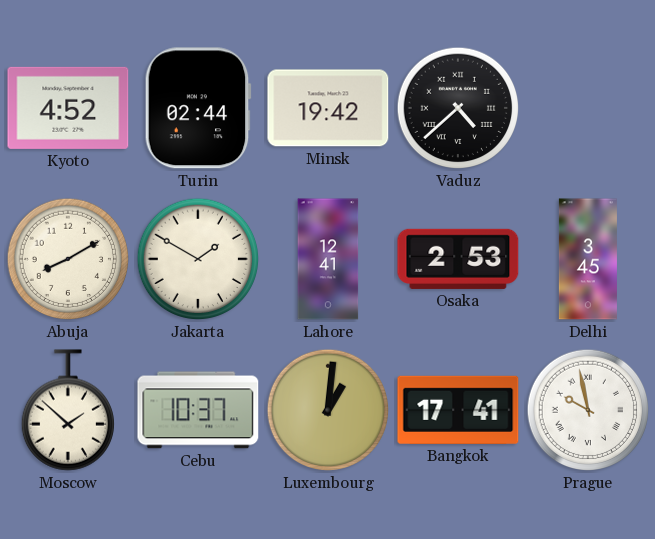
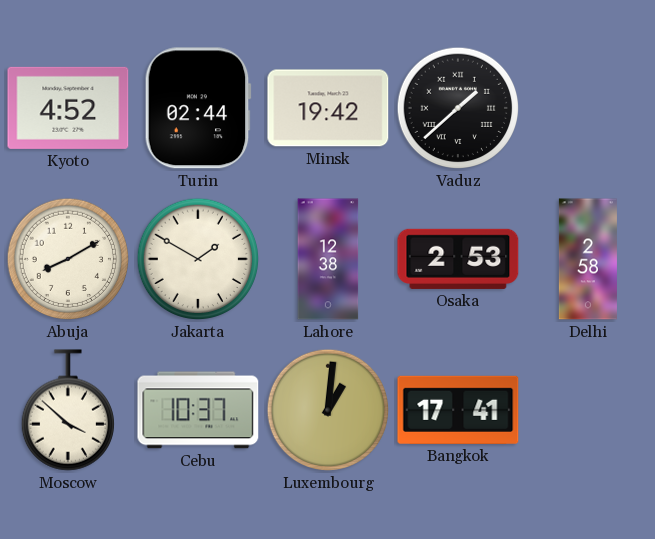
Vaduz: 4:38 -> 1:38
Lahore: 12:41 -> 12:38
Delhi: 3:45 -> 2:58
Moscow: 1:52 -> 3:52
Prague: 9:58 -> none
